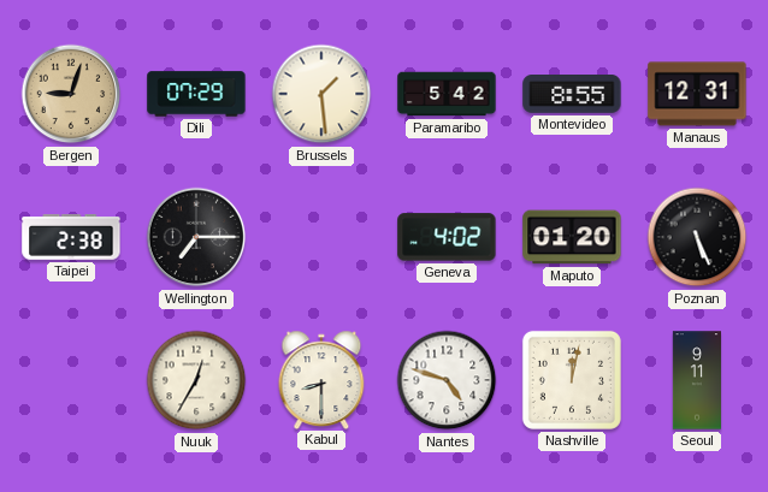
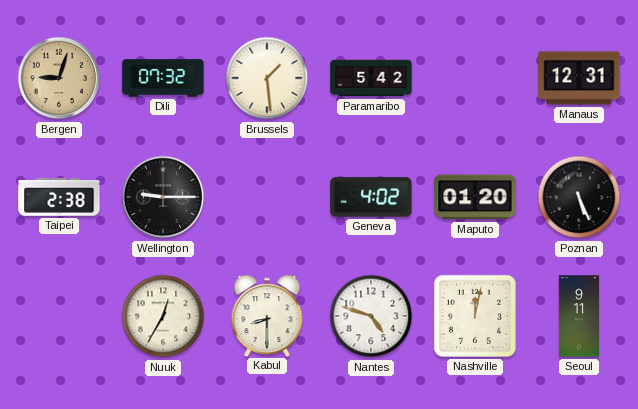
Dili: 07:29 -> 07:32
Montevideo: 8:55 -> none
Wellington: 7:15 -> 9:15
